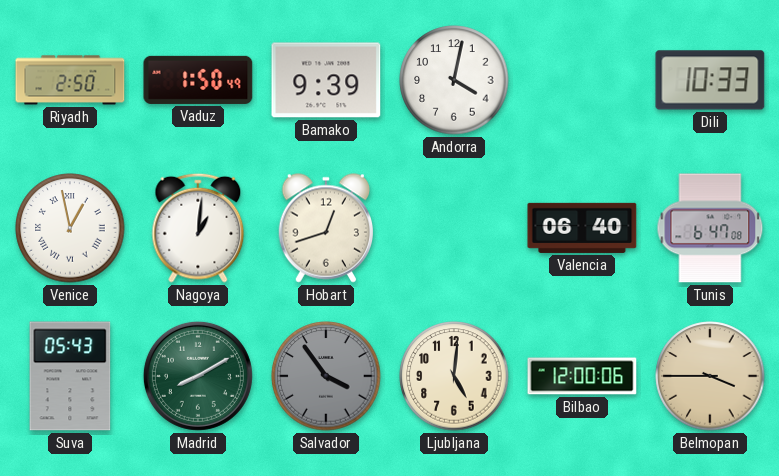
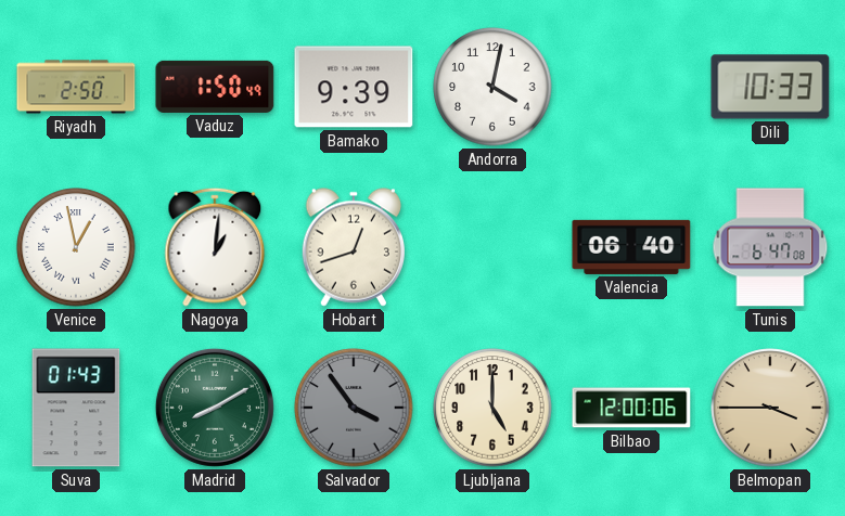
Suva: 05:43 -> 01:43
Ljubljana: 5:01 -> 5:00
